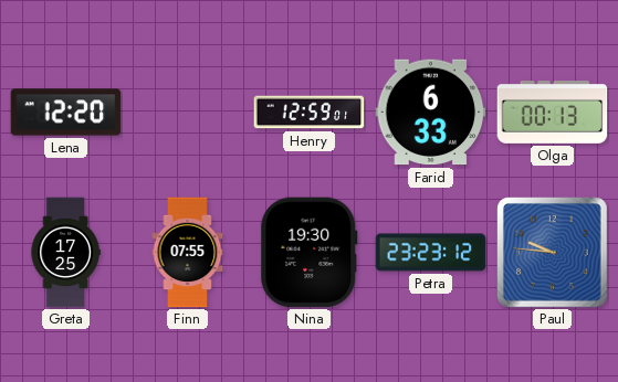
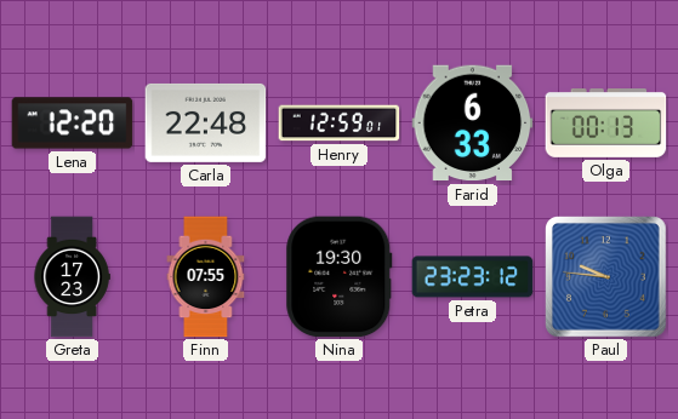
Carla: none -> 22:48
Greta: 17:25 -> 17:23
